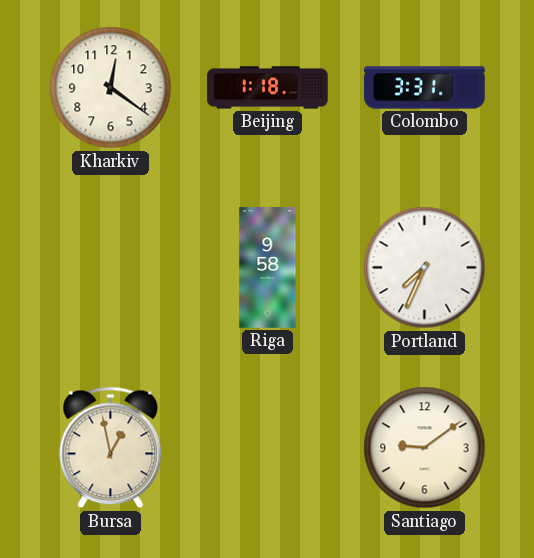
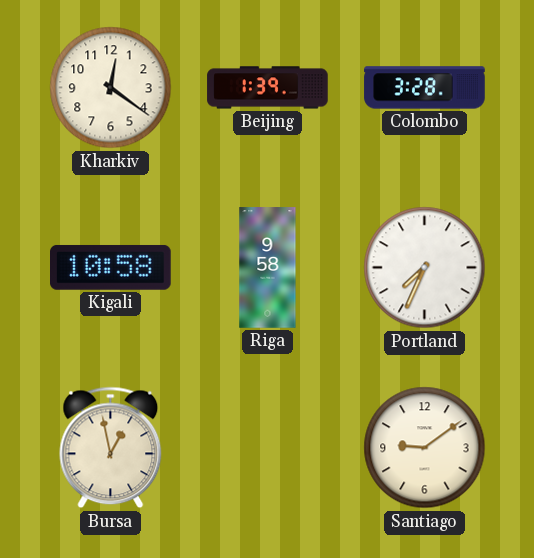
Beijing: 1:18 -> 1:39
Colombo: 3:31 -> 3:28
Kigali: none -> 10:58
